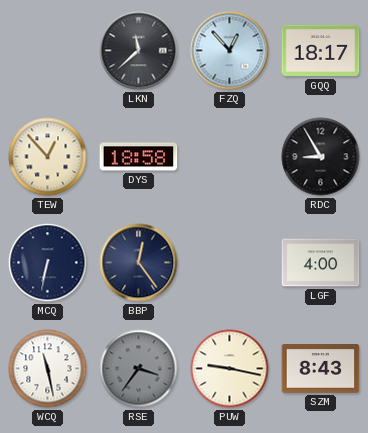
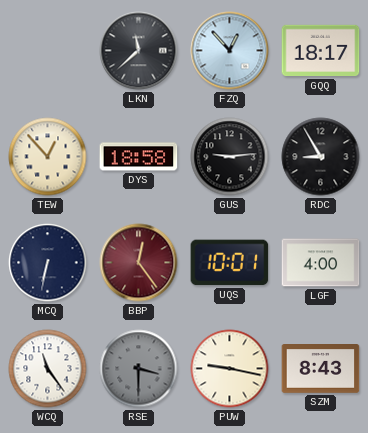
GUS: none -> 9:14
BBP dial: navy -> burgundy
UQS: none -> 10:01
WCQ: 11:28 -> 11:24
RSE: 3:36 -> 3:30
